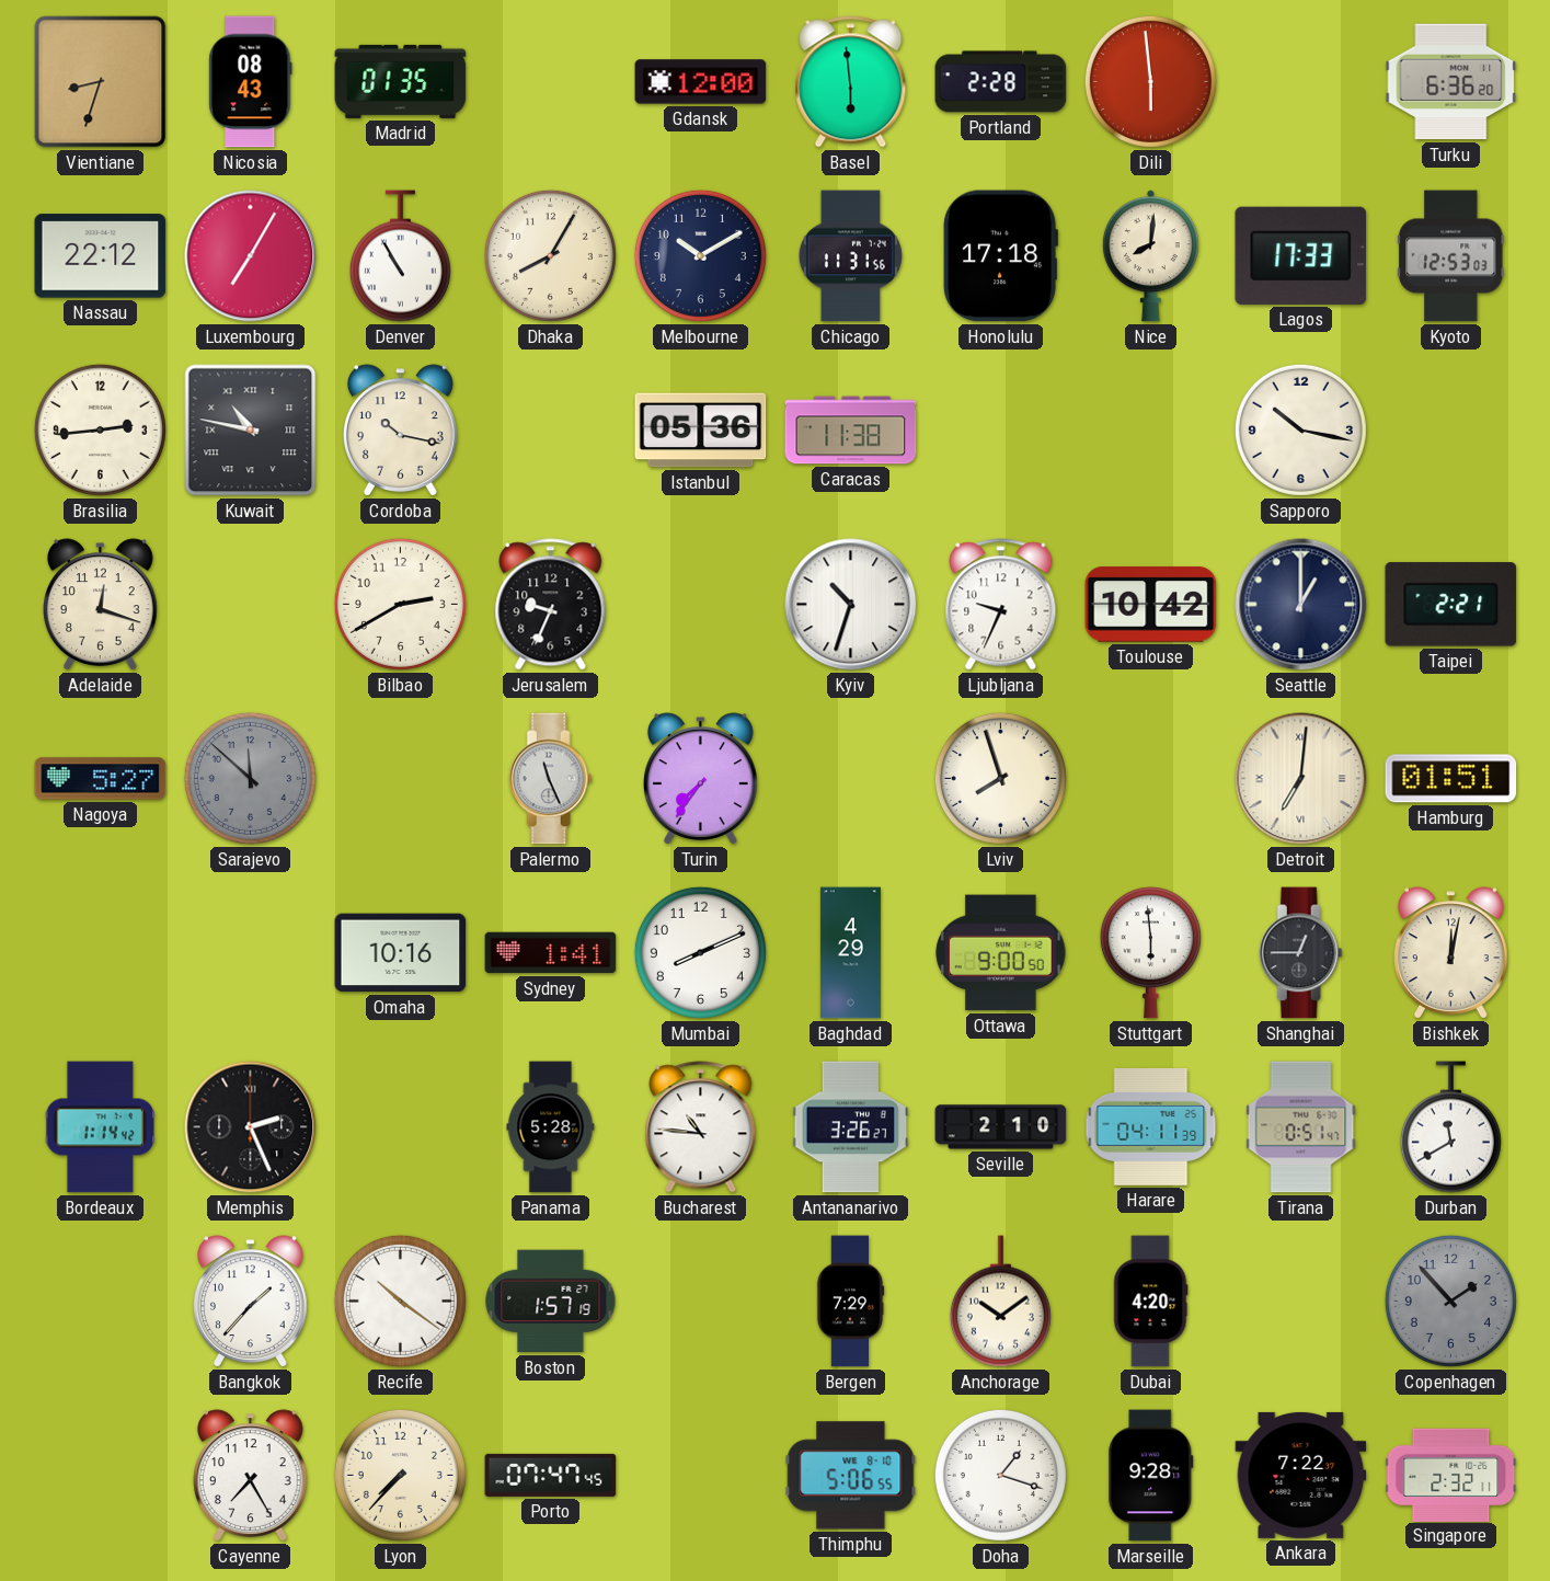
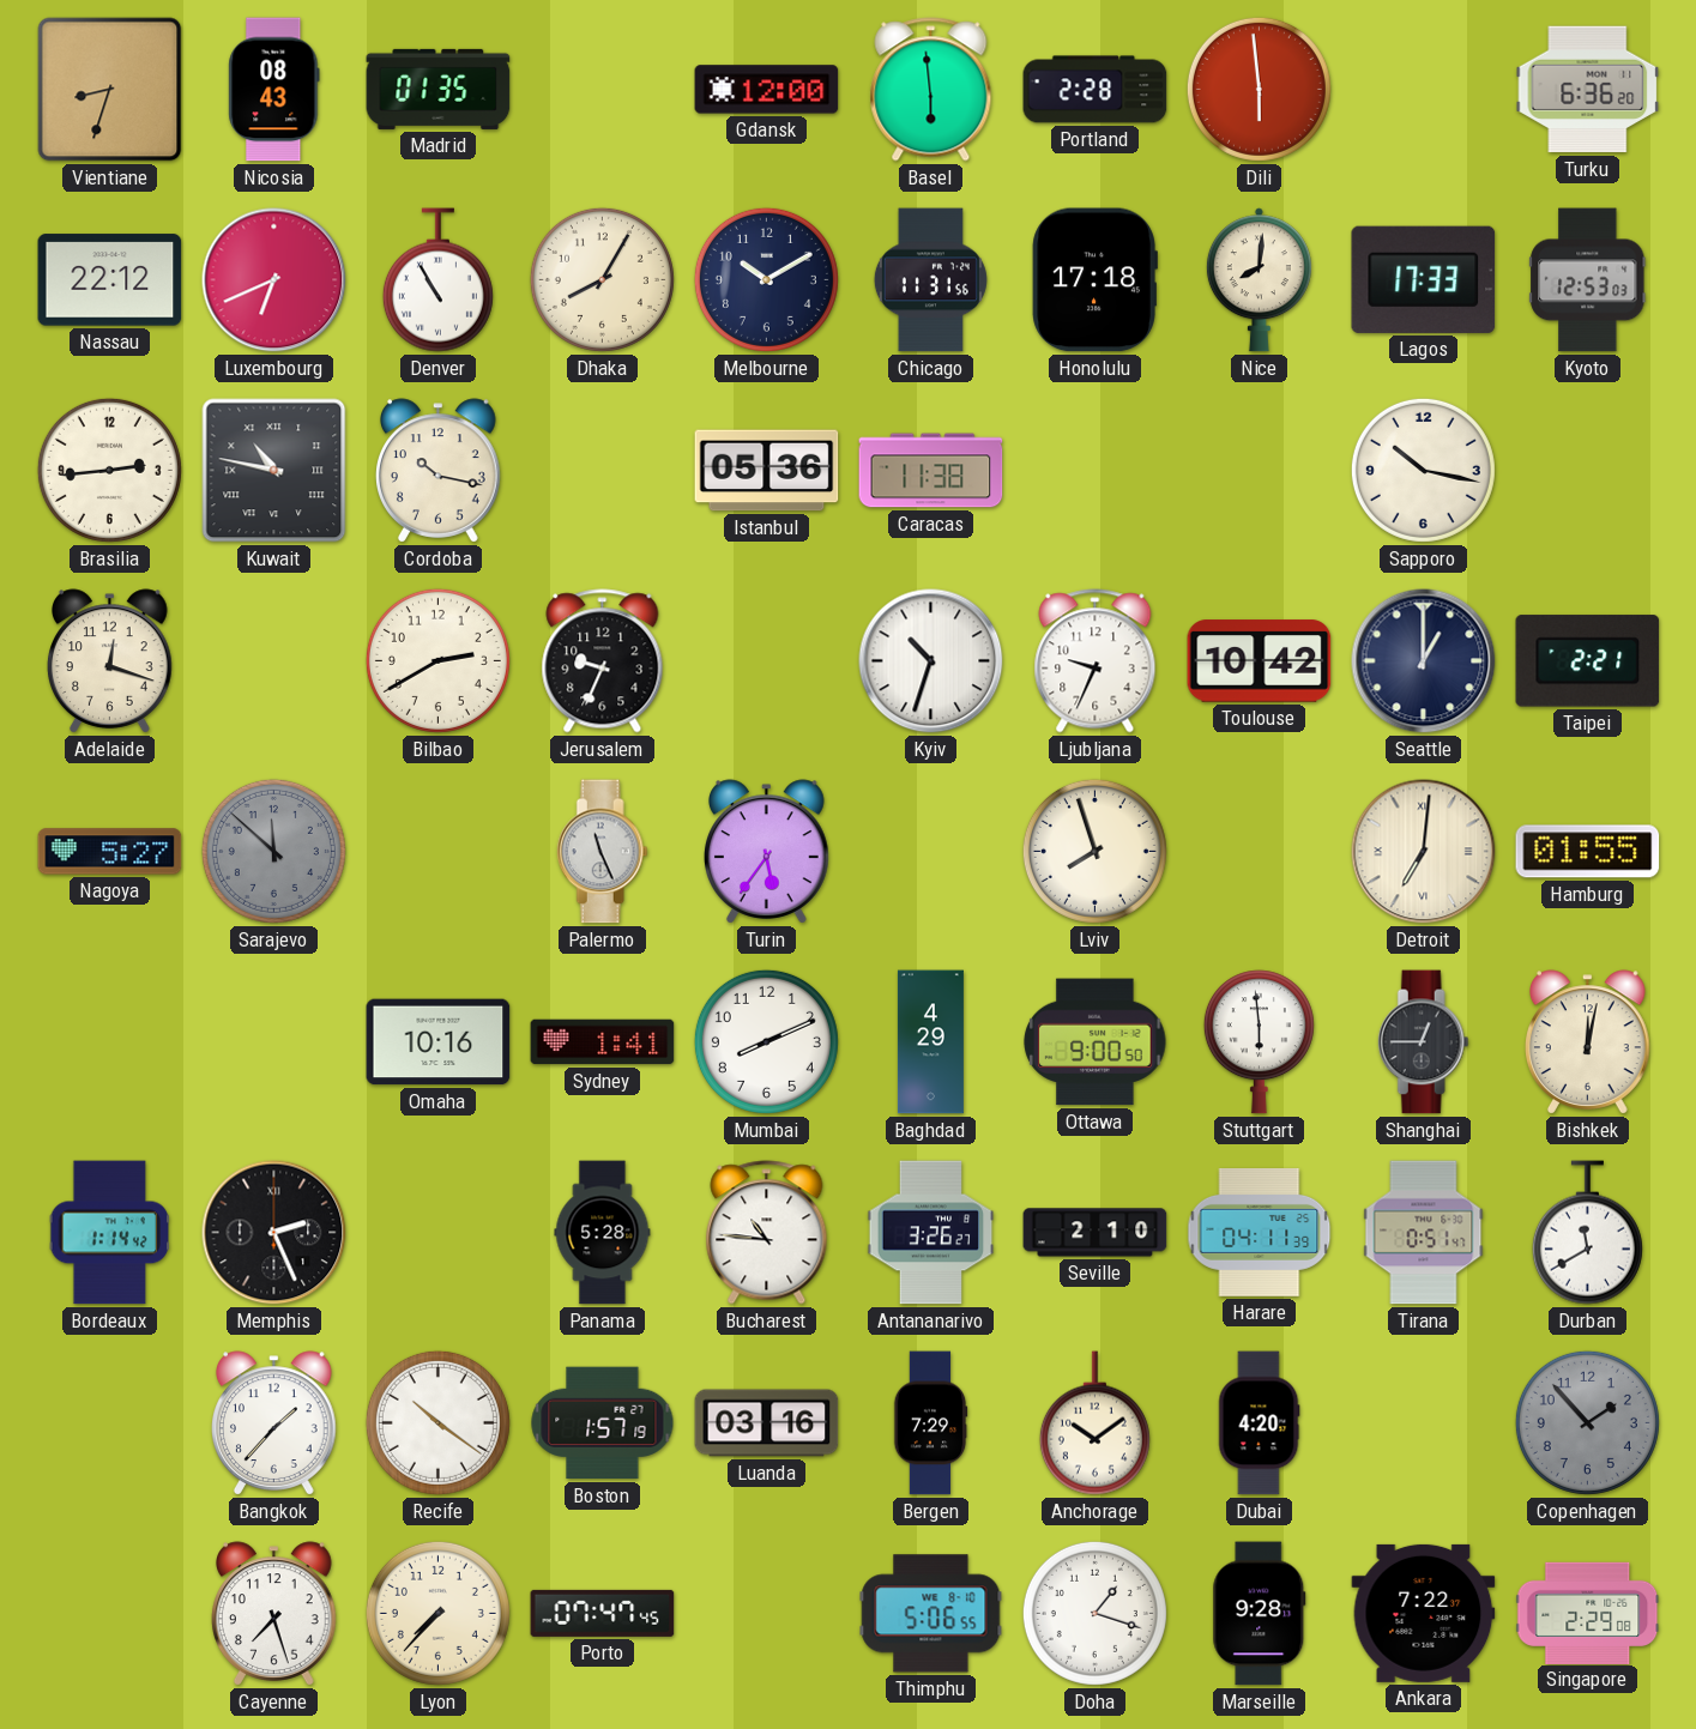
Luxembourg: 7:05 -> 6:41
Turin: 7:36 -> 5:36
Hamburg: 01:51 -> 01:55
Luanda: none -> 03:16
Cayenne: 7:25 -> 7:27
Singapore: 2:32 -> 2:29
